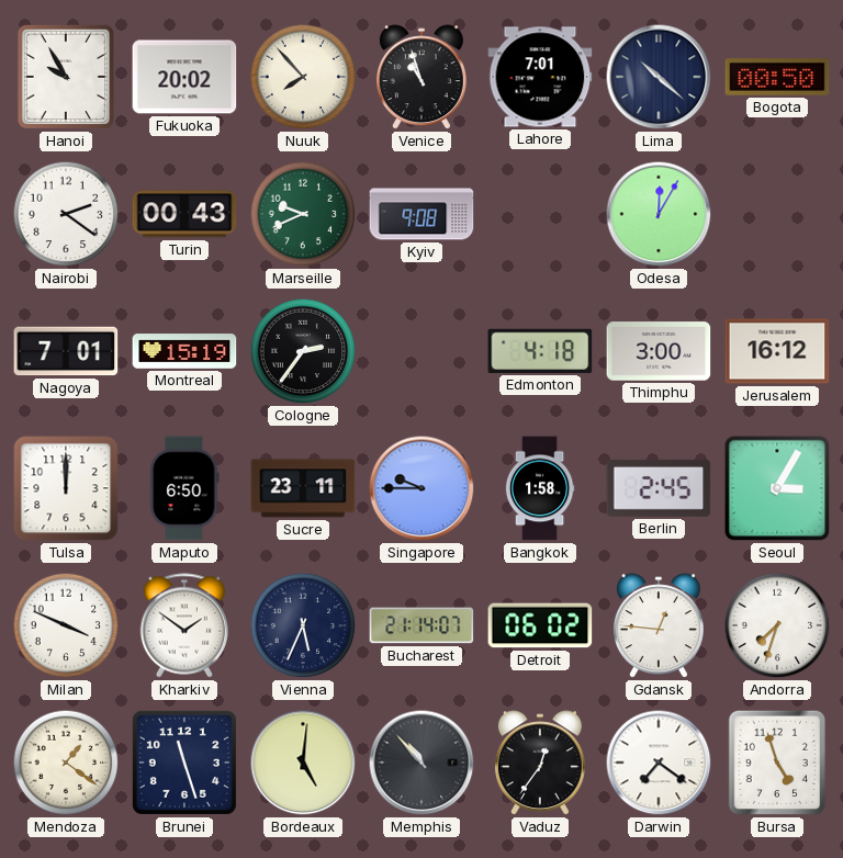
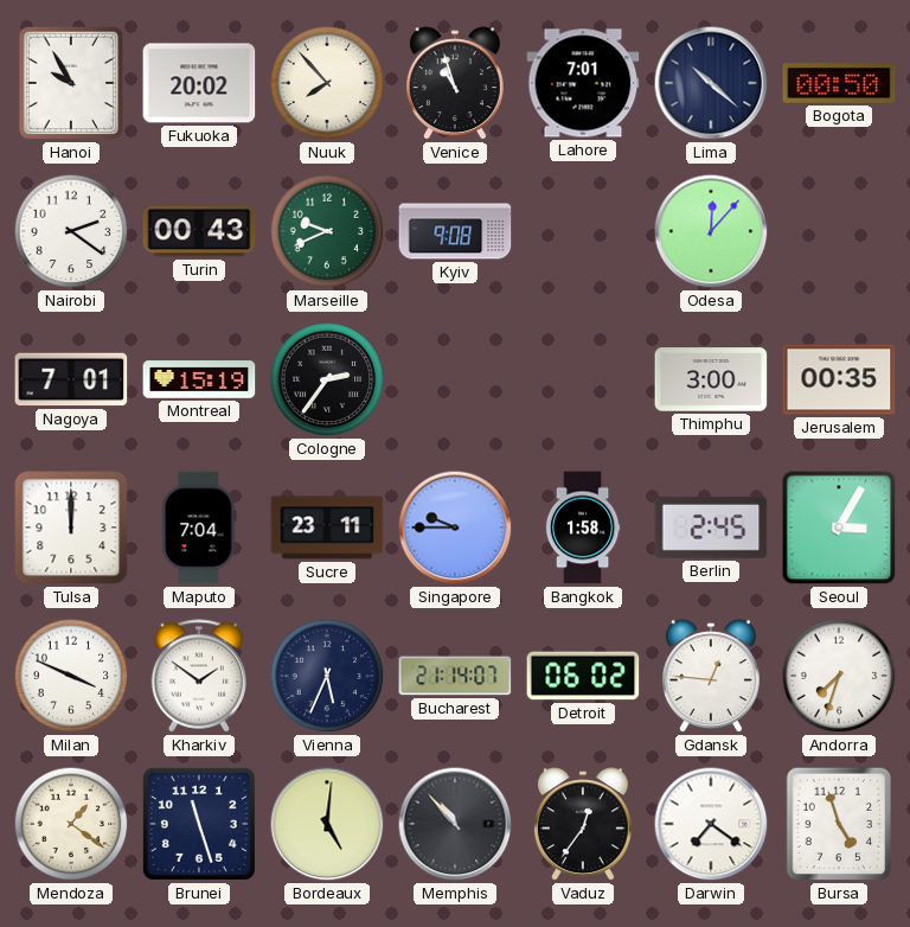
Odesa: 12:05 -> 12:07
Edmonton: 4:18 -> none
Jerusalem: 16:12 -> 00:35
Maputo: 6:50 -> 7:04
